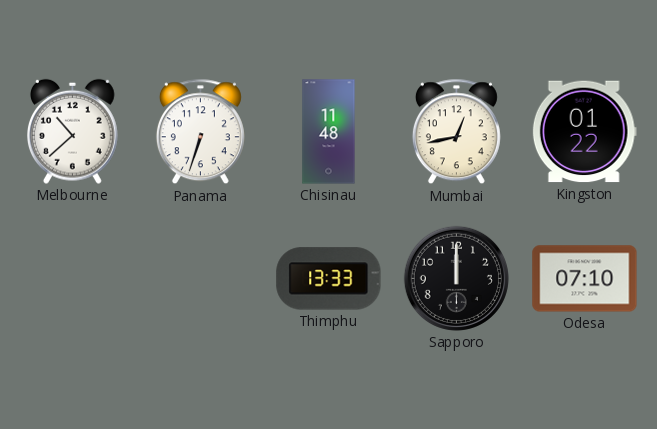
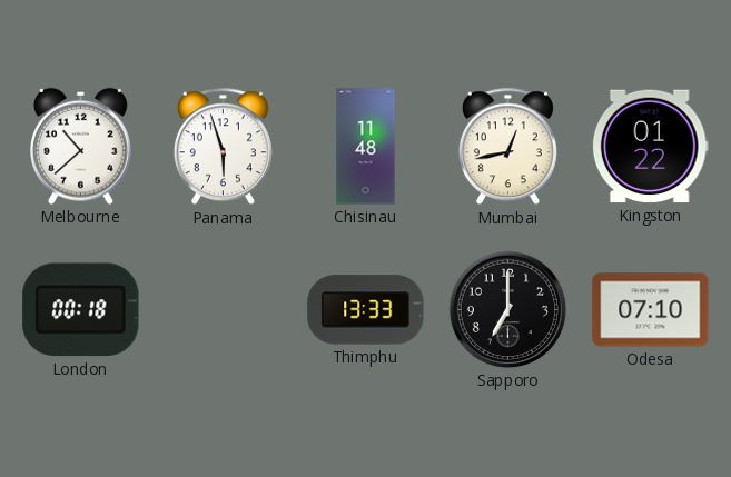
Panama: 6:33 -> 5:57
London: none -> 00:18
Sapporo: 12:00 -> 7:00
